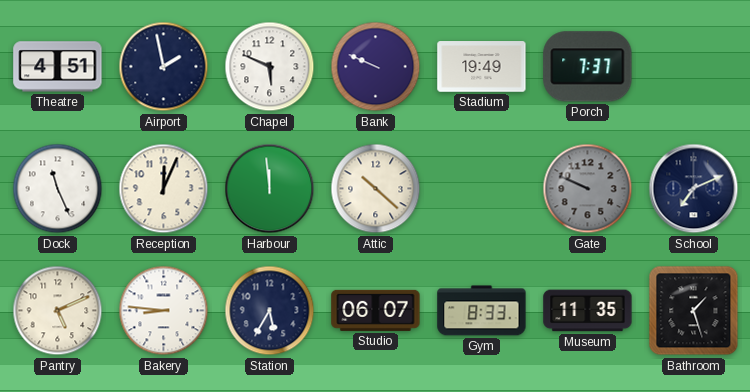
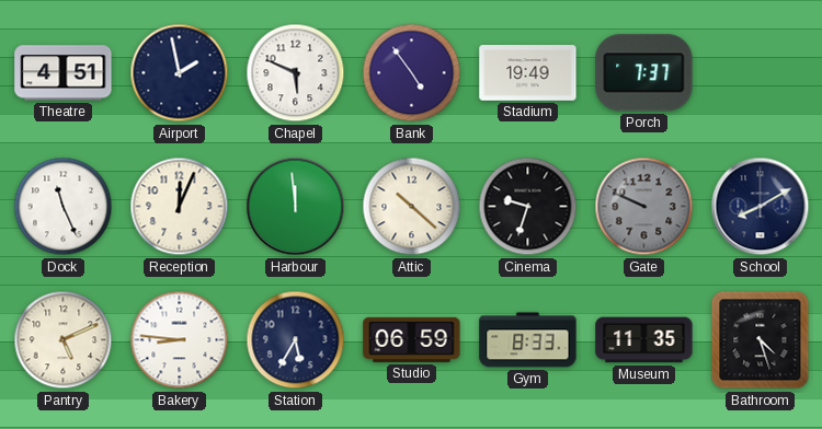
Bank: 9:49 -> 4:54
Cinema: none -> 9:33
School: 7:11 -> 8:10
Studio: 06:07 -> 06:59
Bathroom: 1:27 -> 4:27
